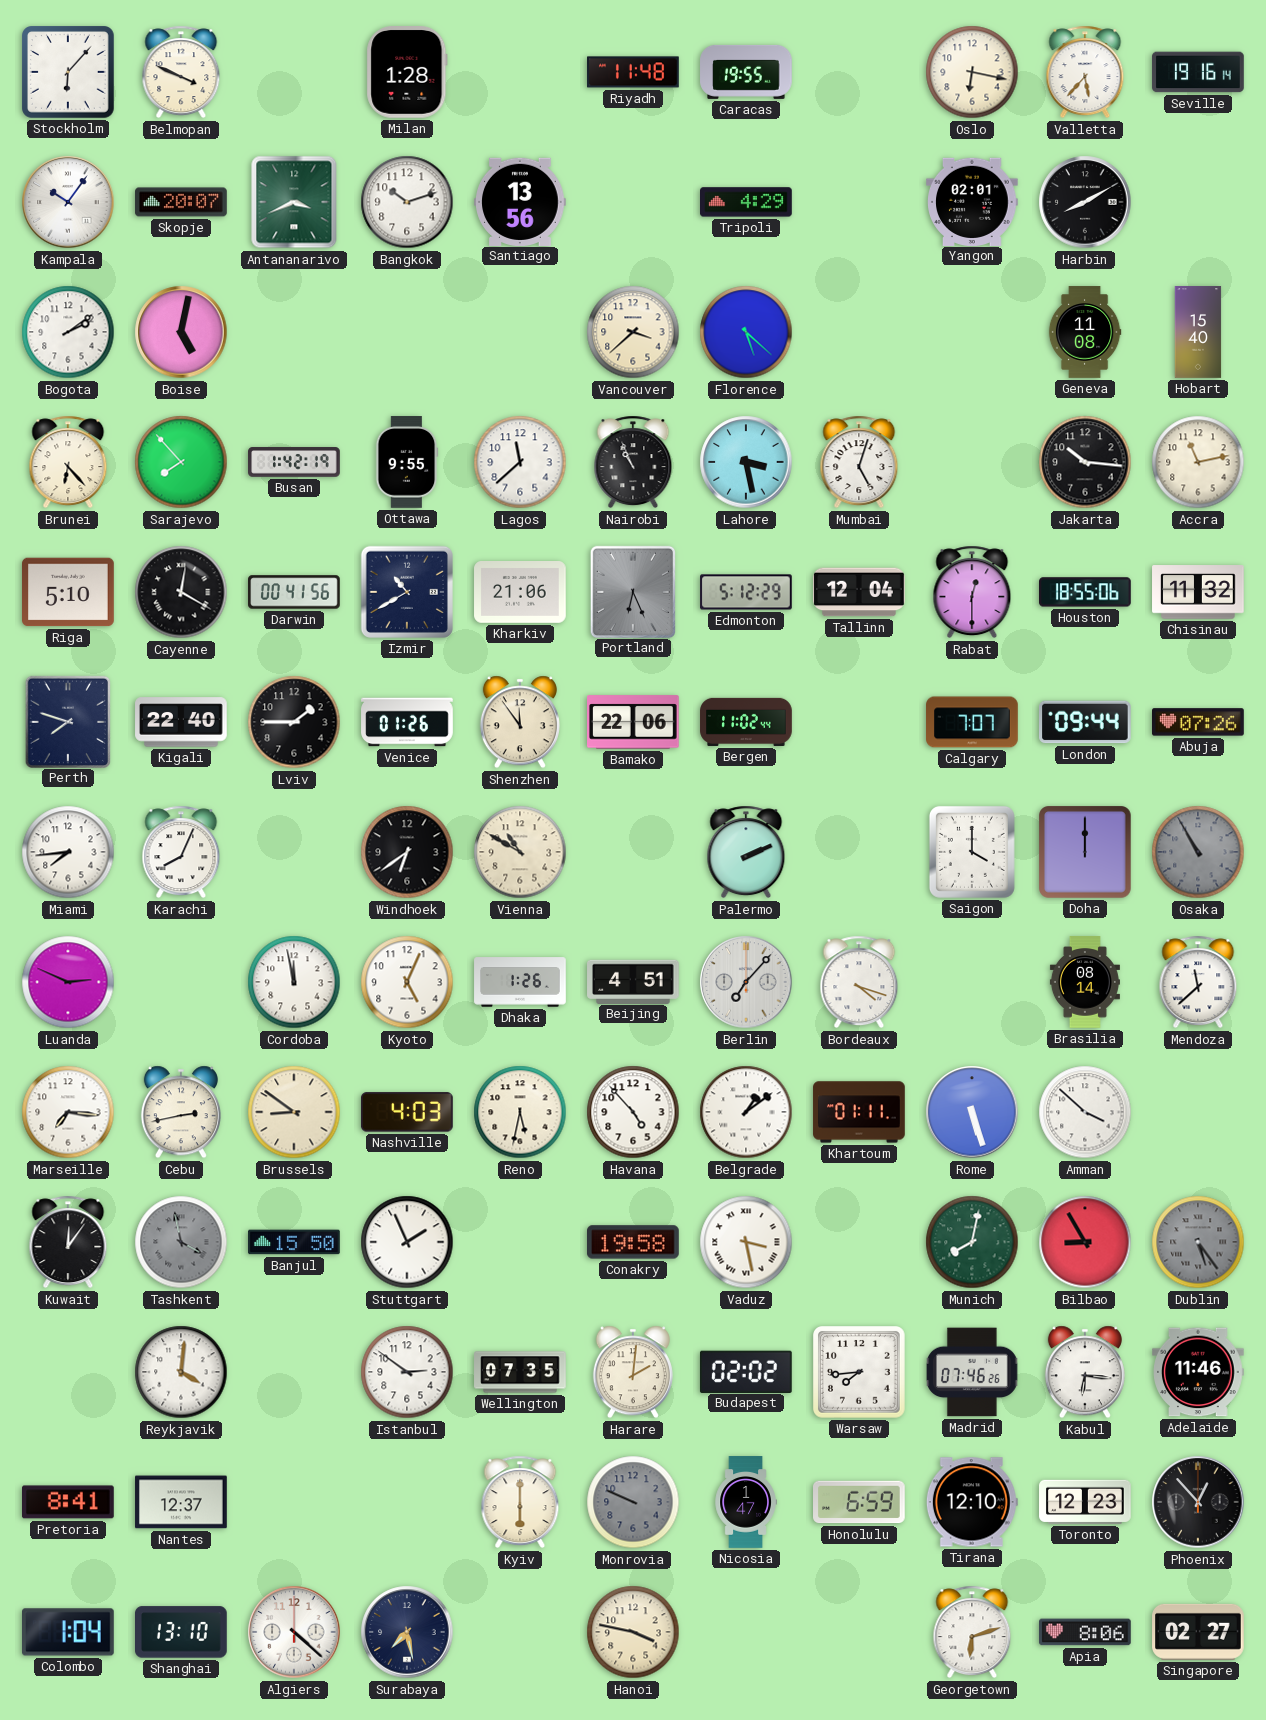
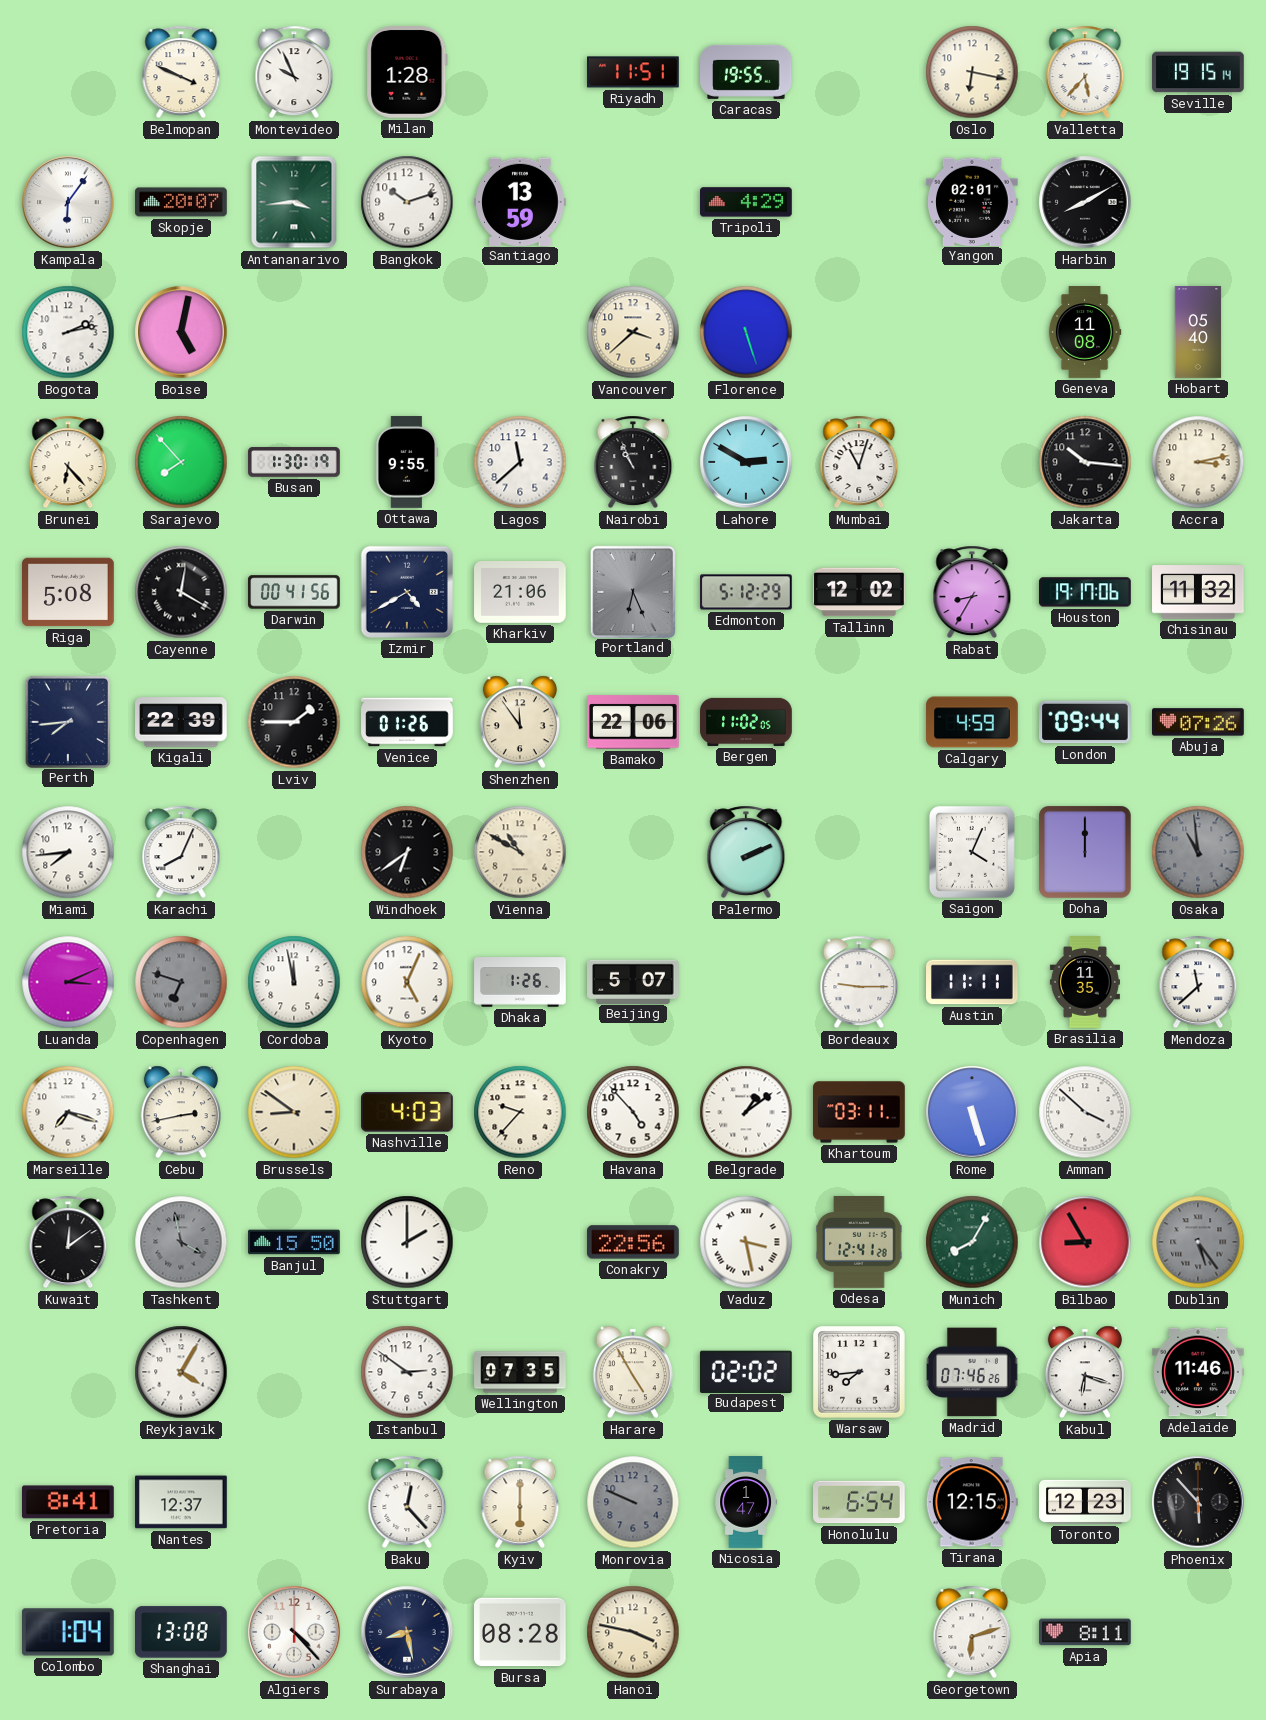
Stockholm: 6:07 -> none
Montevideo: none -> 9:56
Riyadh: 11:48 -> 11:51
Seville: 19:16 -> 19:15
Kampala: 10:06 -> 6:06
Antananarivo: 3:41 -> 3:44
Santiago: 13:56 -> 13:59
Bogota: 2:09 -> 2:13
Florence: 5:22 -> 5:27
Hobart: 15:40 -> 05:40
Busan: 1:42 -> 1:30
Lahore: 3:28 -> 2:50
Mumbai: 5:03 -> 11:03
Accra: 11:13 -> 3:13
Riga: 5:10 -> 5:08
Izmir: 10:40 -> 4:40
Tallinn: 12:04 -> 12:02
Rabat: 12:30 -> 8:35
Houston: 18:55 -> 19:17
Perth: 7:48 -> 7:44
Kigali: 22:40 -> 22:39
Bergen: 11:02:44 -> 11:02:05
Calgary: 7:07 -> 4:59
Saigon: 4:00 -> 4:04
Osaka: 10:55 -> 10:59
Luanda: 2:49 -> 3:11
Copenhagen: none -> 6:48
Beijing: 4:51 -> 5:07
Berlin: 7:07 -> none
Bordeaux: 4:18 -> 9:15
Austin: none -> 11:11
Brasilia: 08:14 -> 11:35
Marseille: 7:16 -> 7:18
Reno: 5:32 -> 9:37
Khartoum: 01:11 -> 03:11
Kuwait: 12:06 -> 12:09
Stuttgart: 1:56 -> 2:00
Conakry: 19:58 -> 22:56
Odesa: none -> 12:41
Munich: 8:02 -> 8:05
Reykjavik: 4:01 -> 4:05
Harare: 2:01 -> 4:55
Kabul: 6:16 -> 6:18
Baku: none -> 12:23
Honolulu: 6:59 -> 6:54
Tirana: 12:10 -> 12:15
Phoenix: 12:53 -> 5:53
Shanghai: 13:10 -> 13:08
Algiers: 4:22 -> 4:23
Surabaya: 7:28 -> 8:28
Bursa: none -> 08:28
Apia: 8:06 -> 8:11
Singapore: 02:27 -> none
